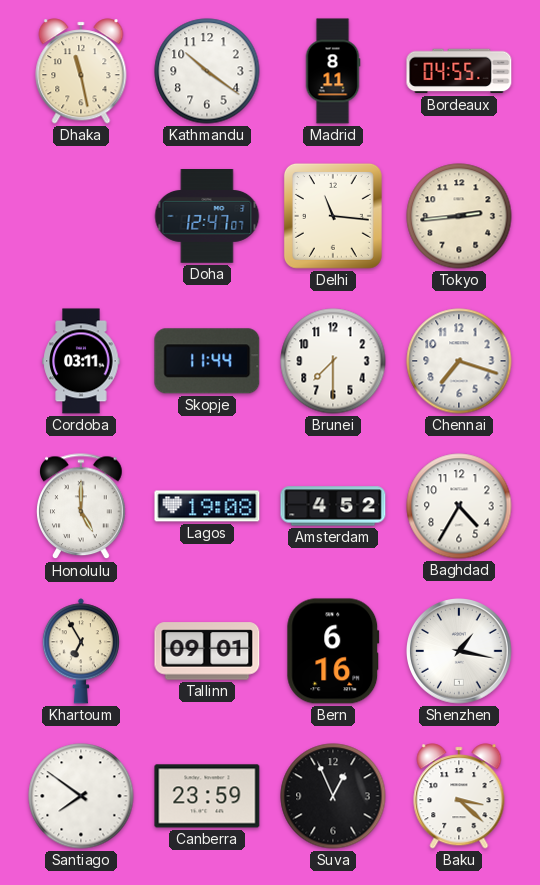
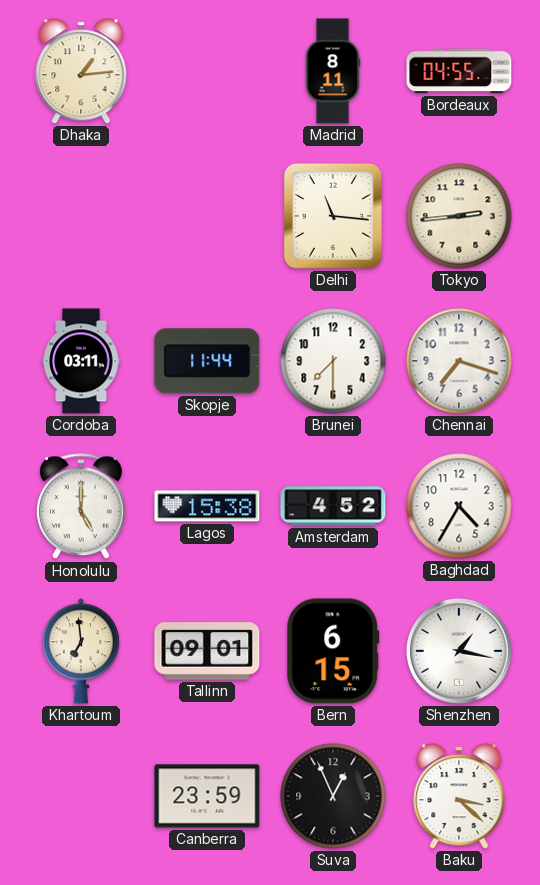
Dhaka: 11:28 -> 1:14
Kathmandu: 10:21 -> none
Doha: 12:47 -> none
Lagos: 19:08 -> 15:38
Khartoum: 6:55 -> 6:59
Bern: 6:16 -> 6:15
Santiago: 7:51 -> none
